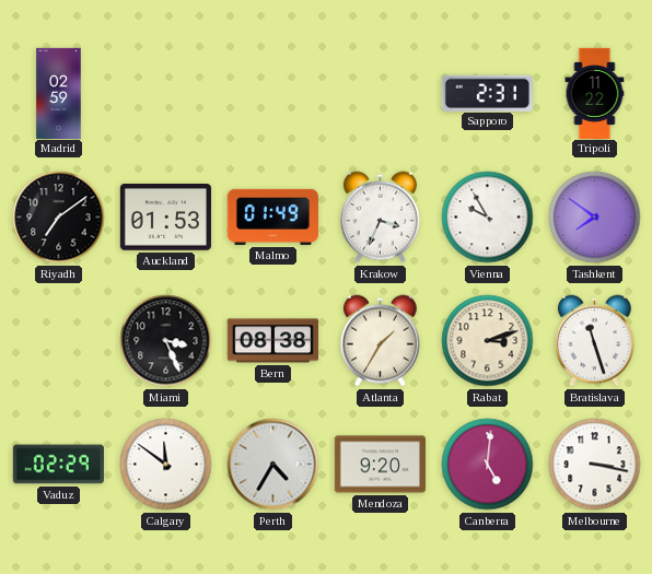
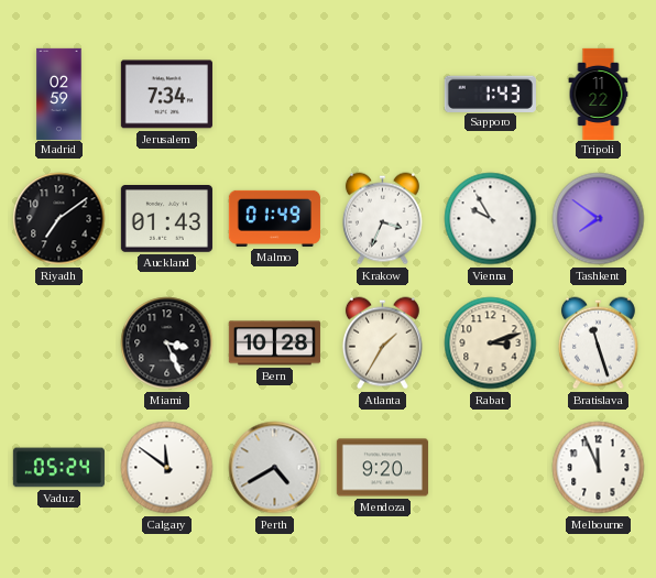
Jerusalem: none -> 7:34
Sapporo: 2:31 -> 1:43
Auckland: 01:53 -> 01:43
Bern: 08:38 -> 10:28
Vaduz: 02:29 -> 05:24
Perth: 4:35 -> 4:40
Canberra: 5:01 -> none
Melbourne: 3:17 -> 11:56
